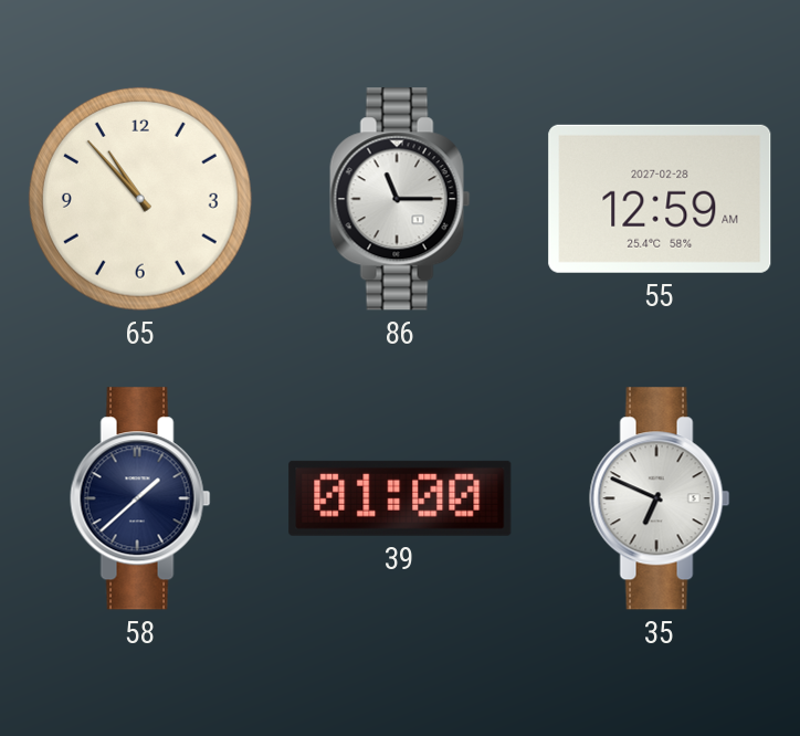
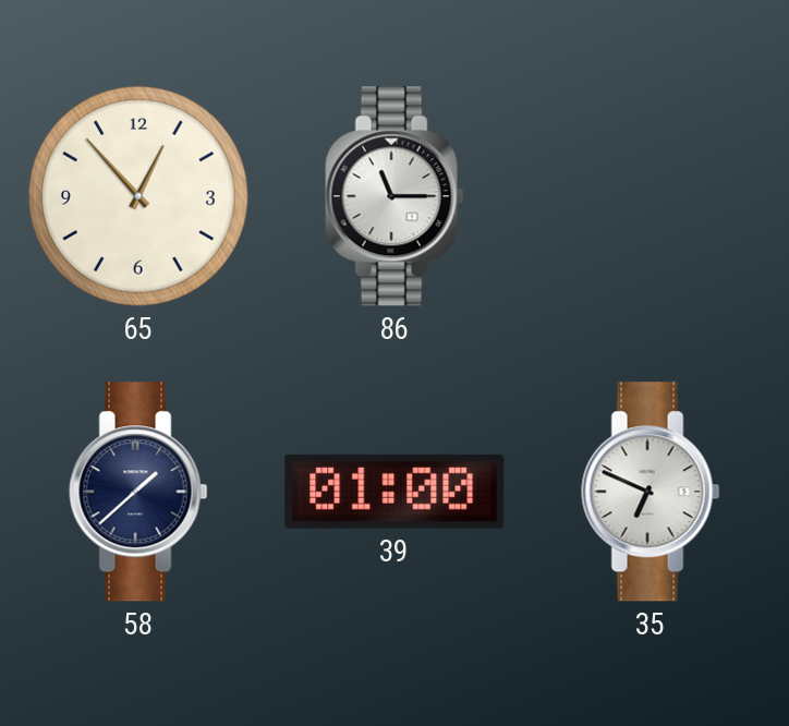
65: 10:53 -> 12:53
55: 12:59 -> none
